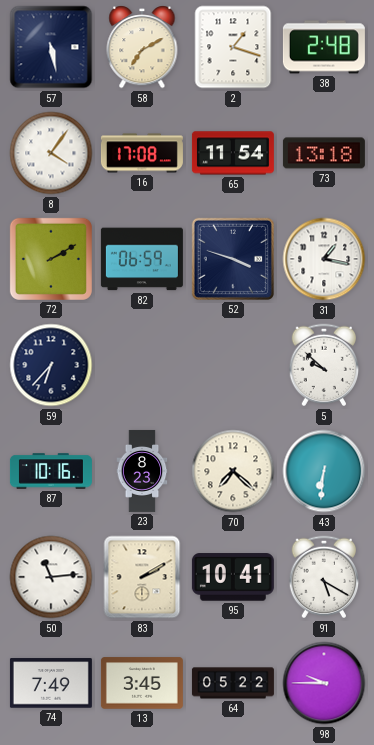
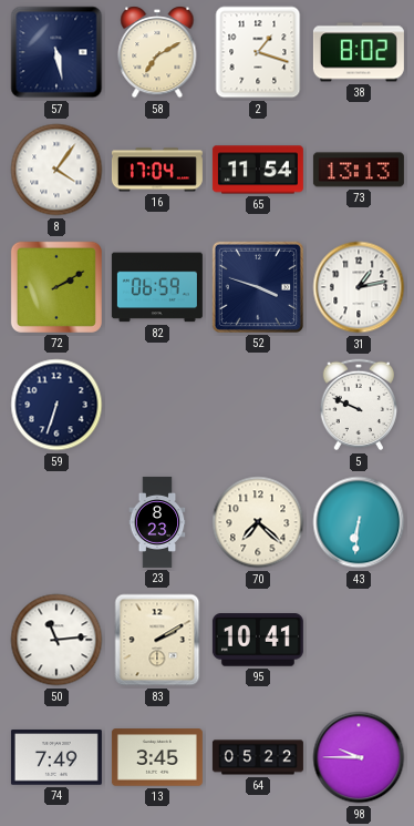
38: 2:48 -> 8:02
16: 17:08 -> 17:04
73: 13:18 -> 13:13
31: 1:17 -> 1:13
59: 6:37 -> 6:33
5: 9:52 -> 9:49
87: 10:16 -> none
91: 5:20 -> none
